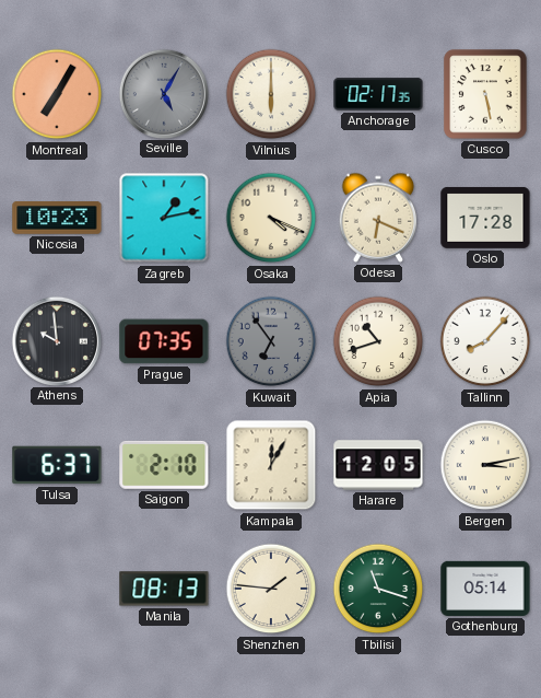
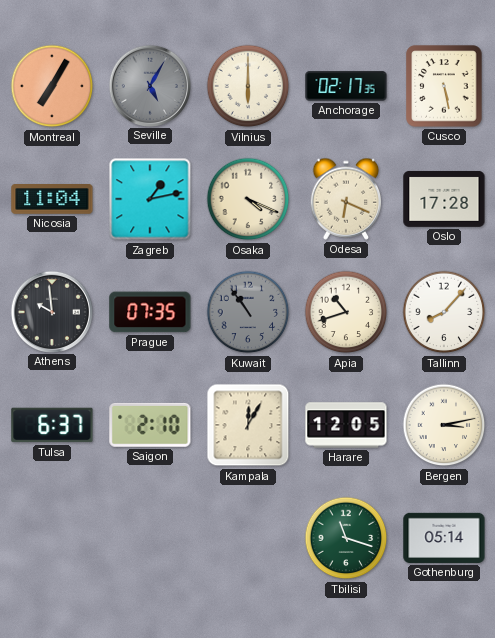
Nicosia: 10:23 -> 11:04
Kuwait: 6:54 -> 10:54
Manila: 08:13 -> none
Shenzhen: 1:46 -> none
